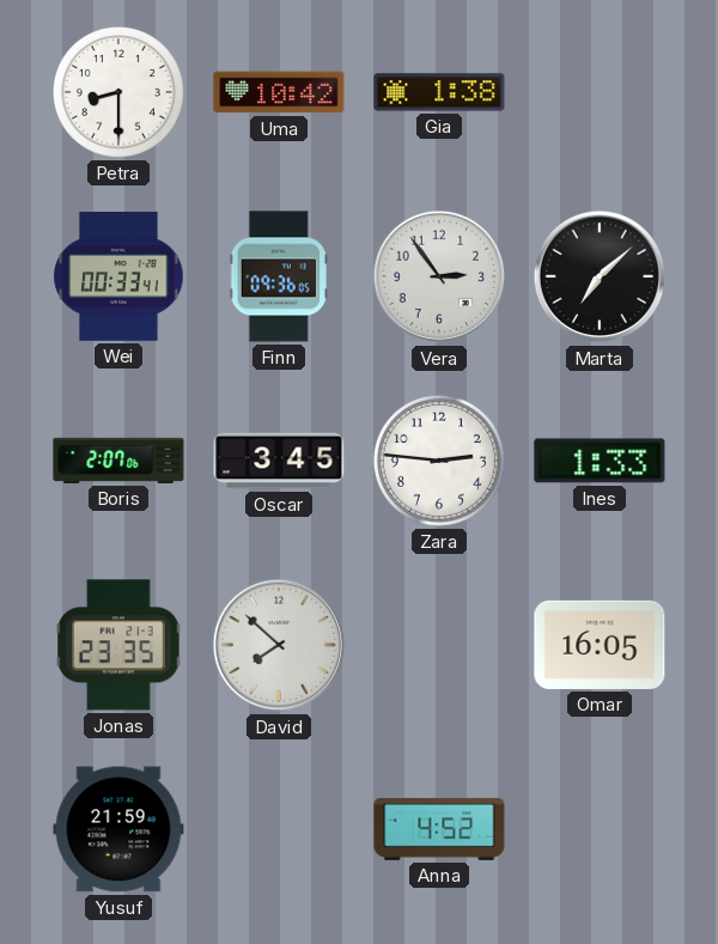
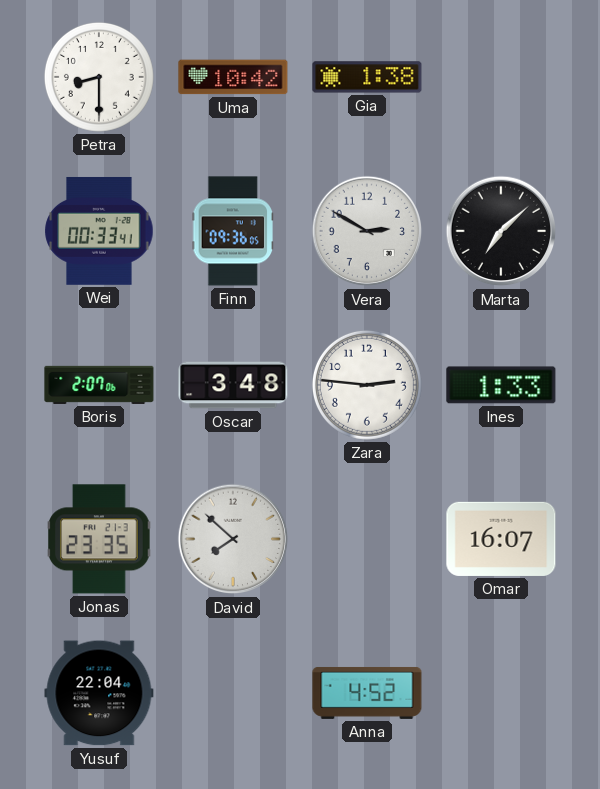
Vera: 2:54 -> 2:50
Oscar: 3:45 -> 3:48
Omar: 16:05 -> 16:07
Yusuf: 21:59 -> 22:04
